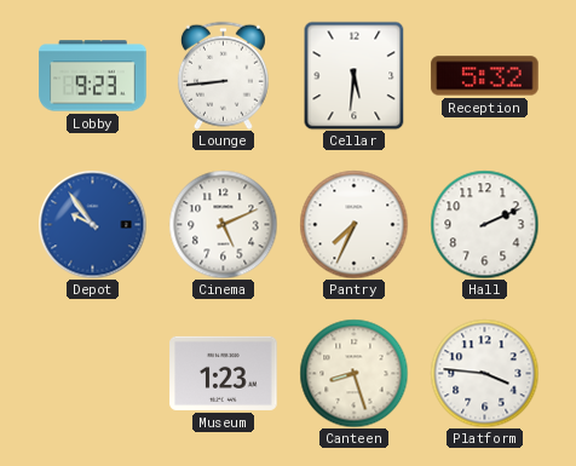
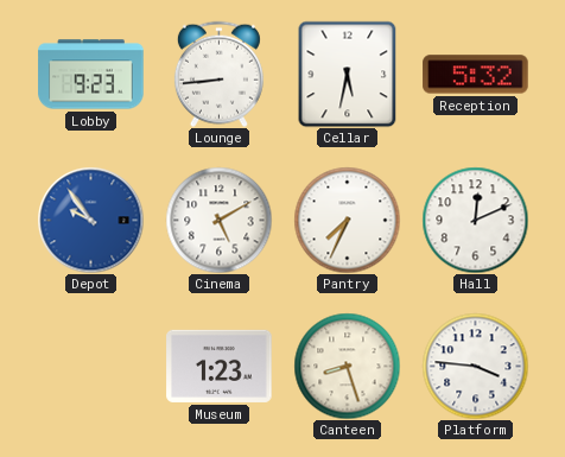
Cellar: 5:31 -> 5:32
Cinema: 5:11 -> 5:10
Hall: 2:11 -> 12:11
